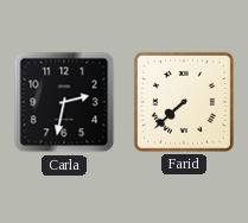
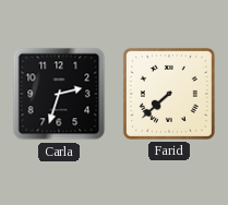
Carla: 2:32 -> 2:33
